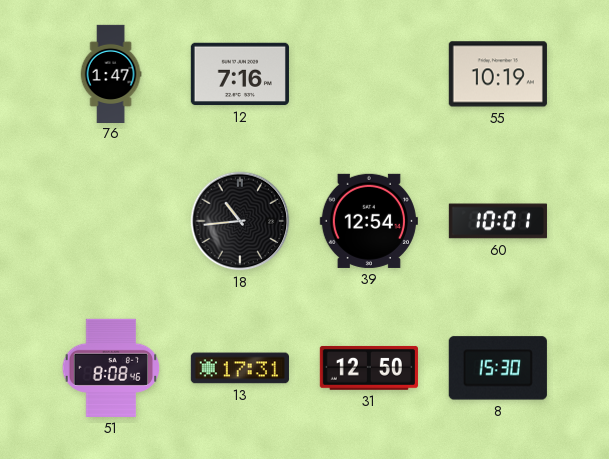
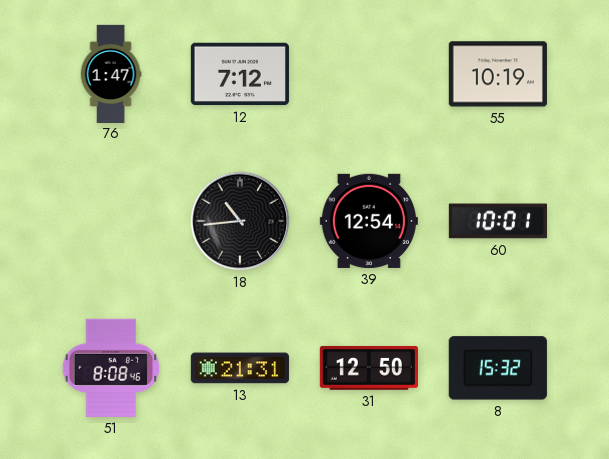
12: 7:16 -> 7:12
13: 17:31 -> 21:31
8: 15:30 -> 15:32
